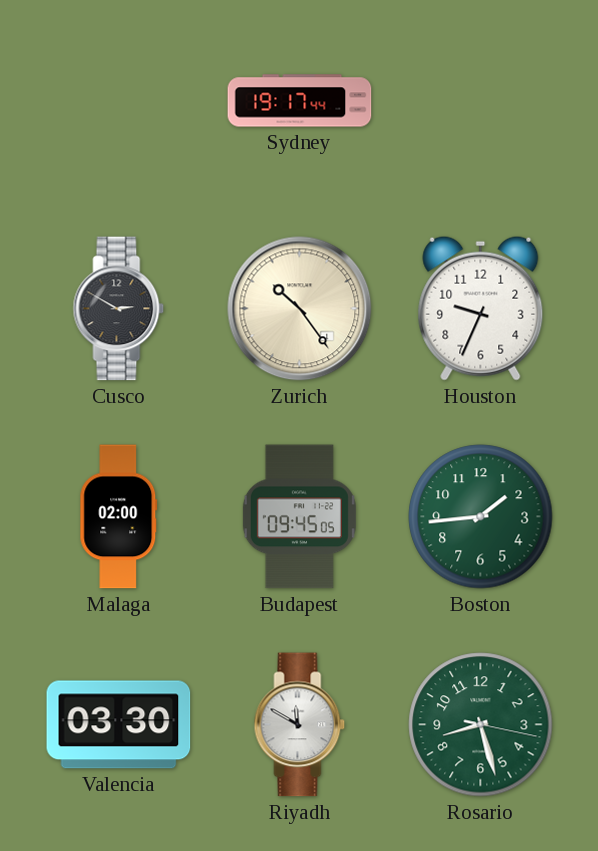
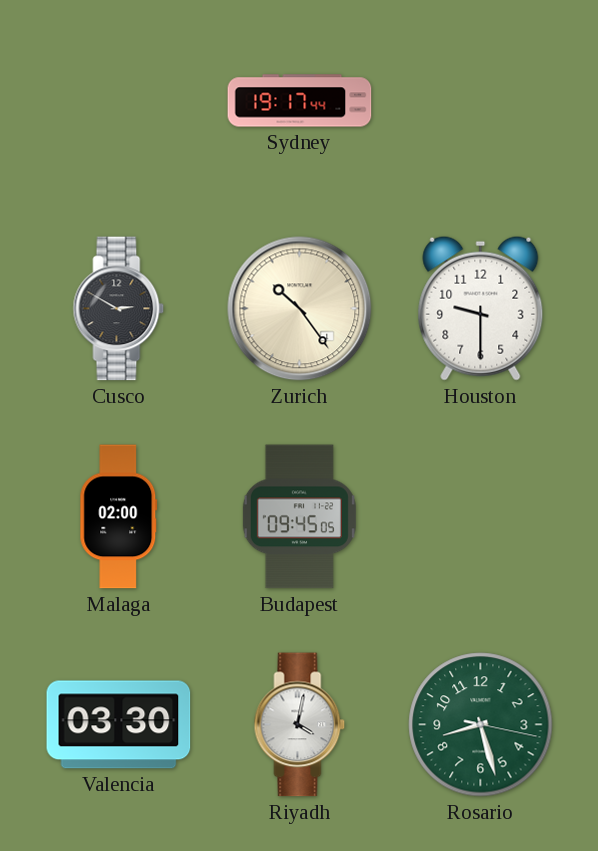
Houston: 9:34 -> 9:30
Boston: 1:44 -> none
Riyadh: 11:50 -> 4:02
